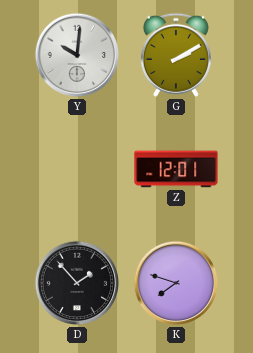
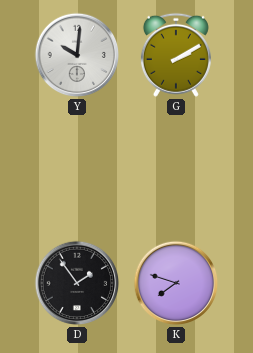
Z: 12:01 -> none
D: 1:53 -> 1:54
